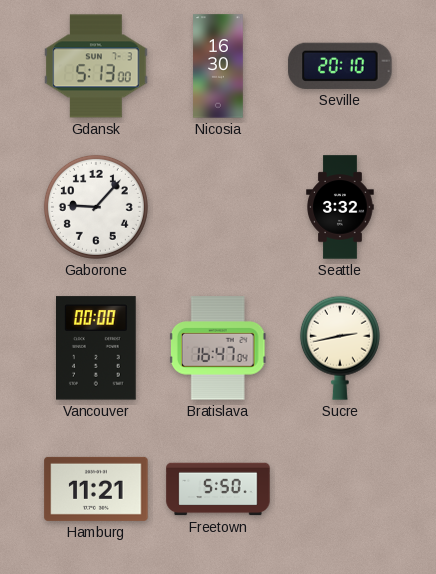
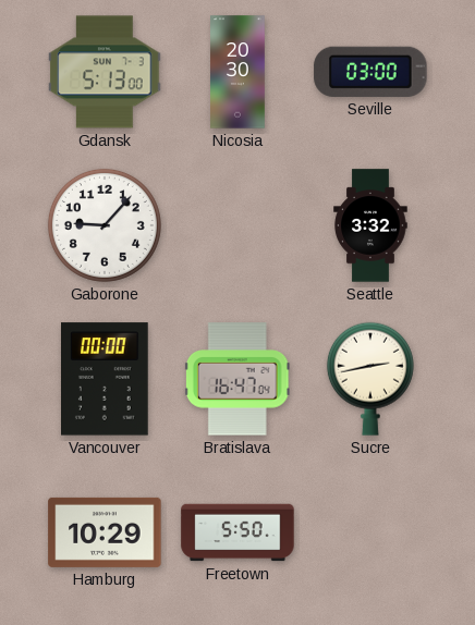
Nicosia: 16:30 -> 20:30
Seville: 20:10 -> 03:00
Hamburg: 11:21 -> 10:29
